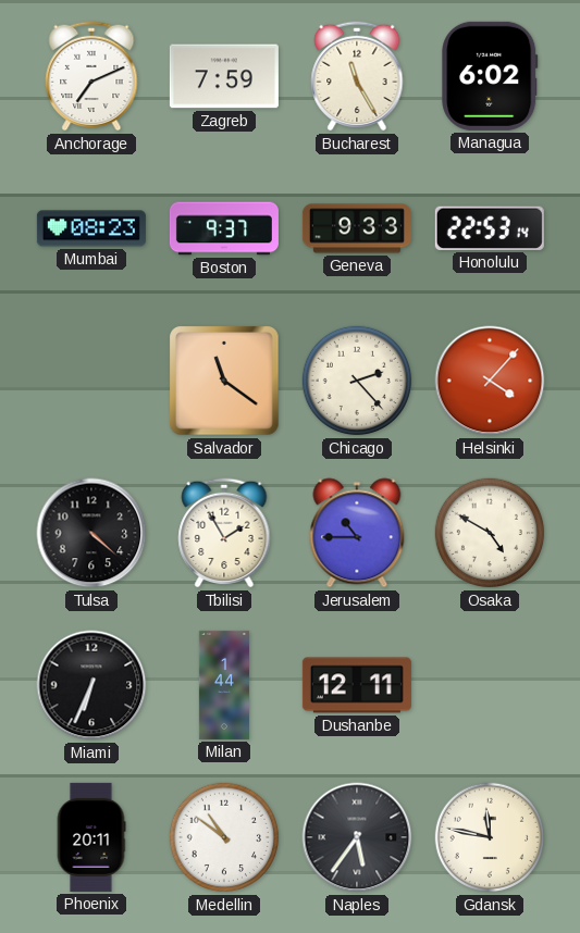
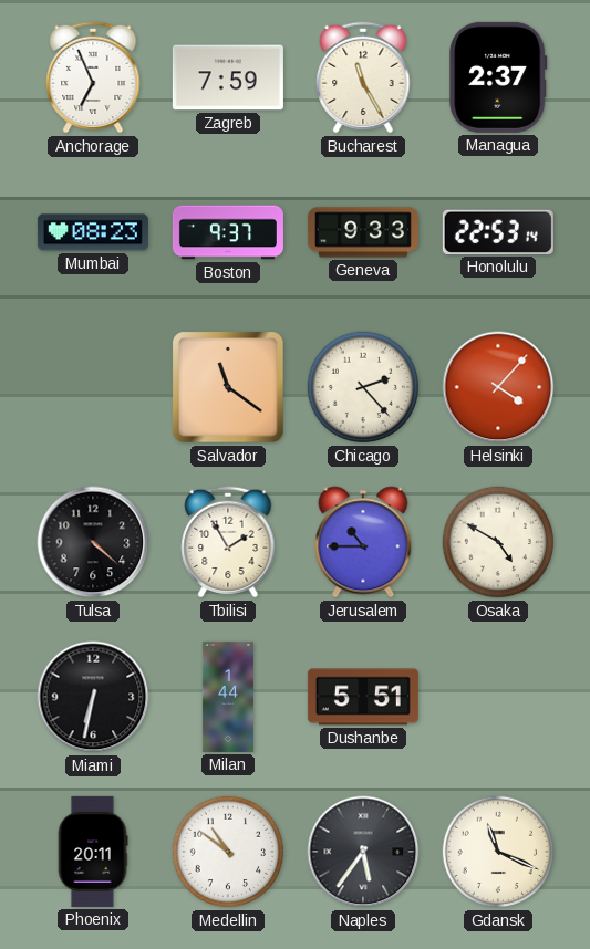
Anchorage: 7:11 -> 6:56
Managua: 6:02 -> 2:37
Miami: 6:34 -> 6:32
Dushanbe: 12:11 -> 5:51
Gdansk: 11:47 -> 11:19
